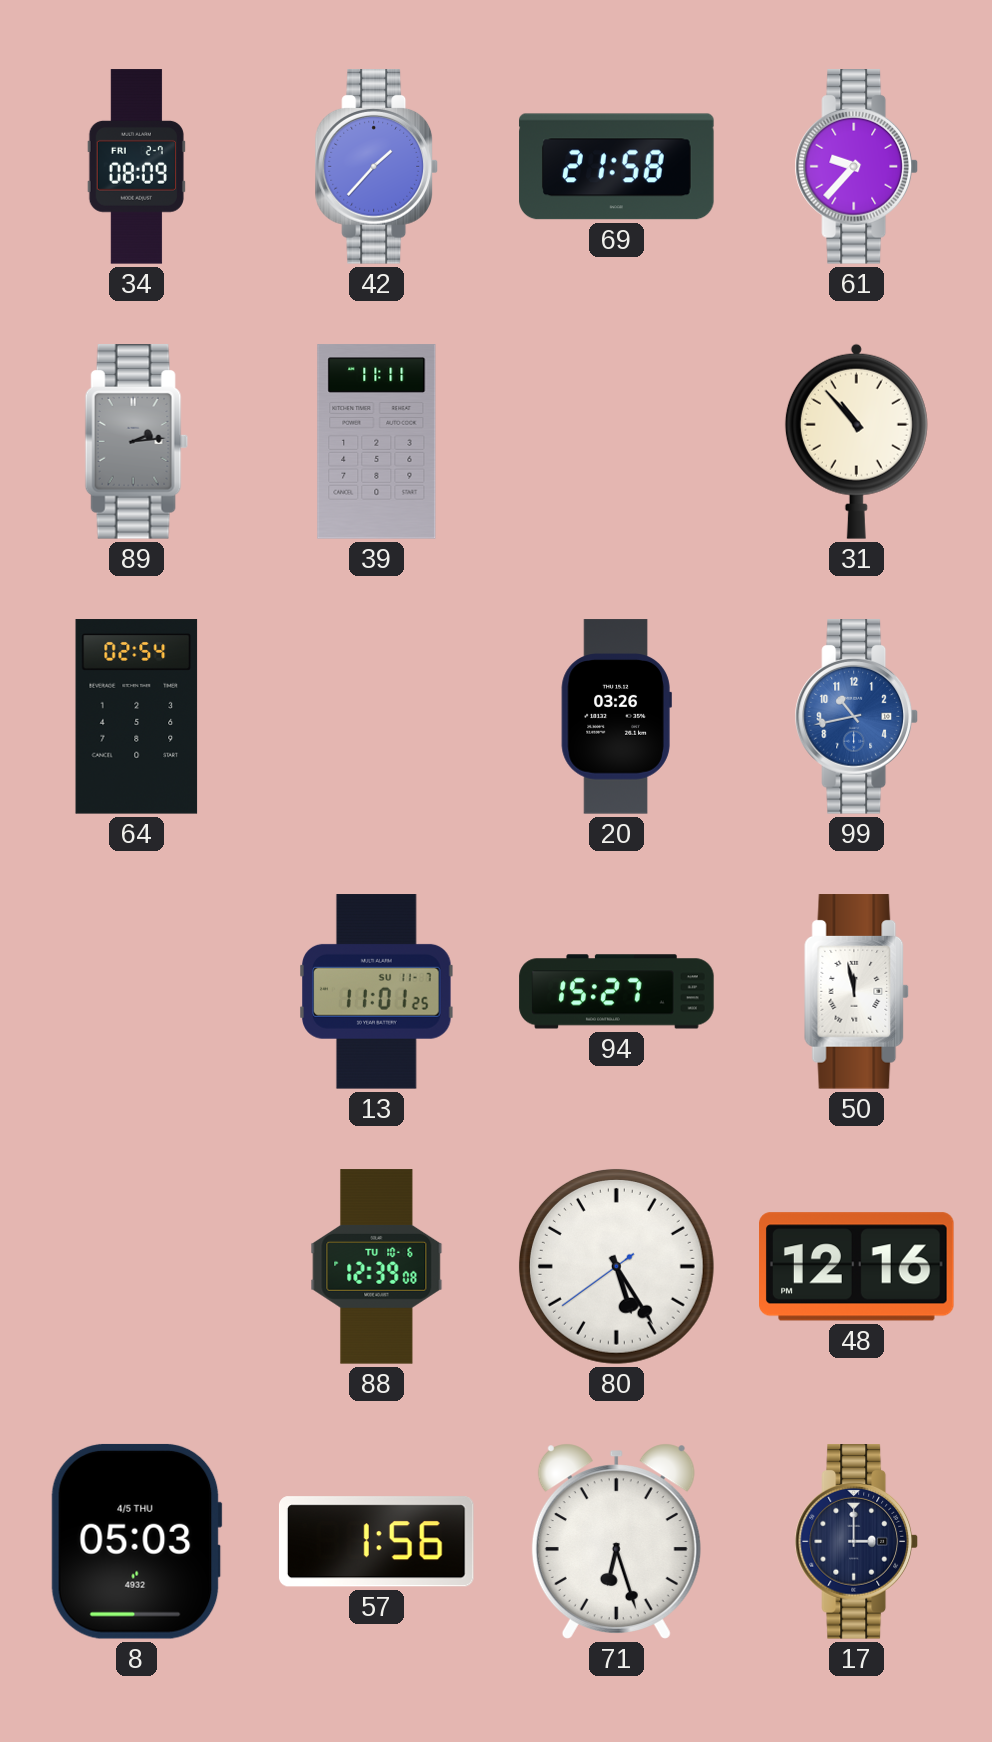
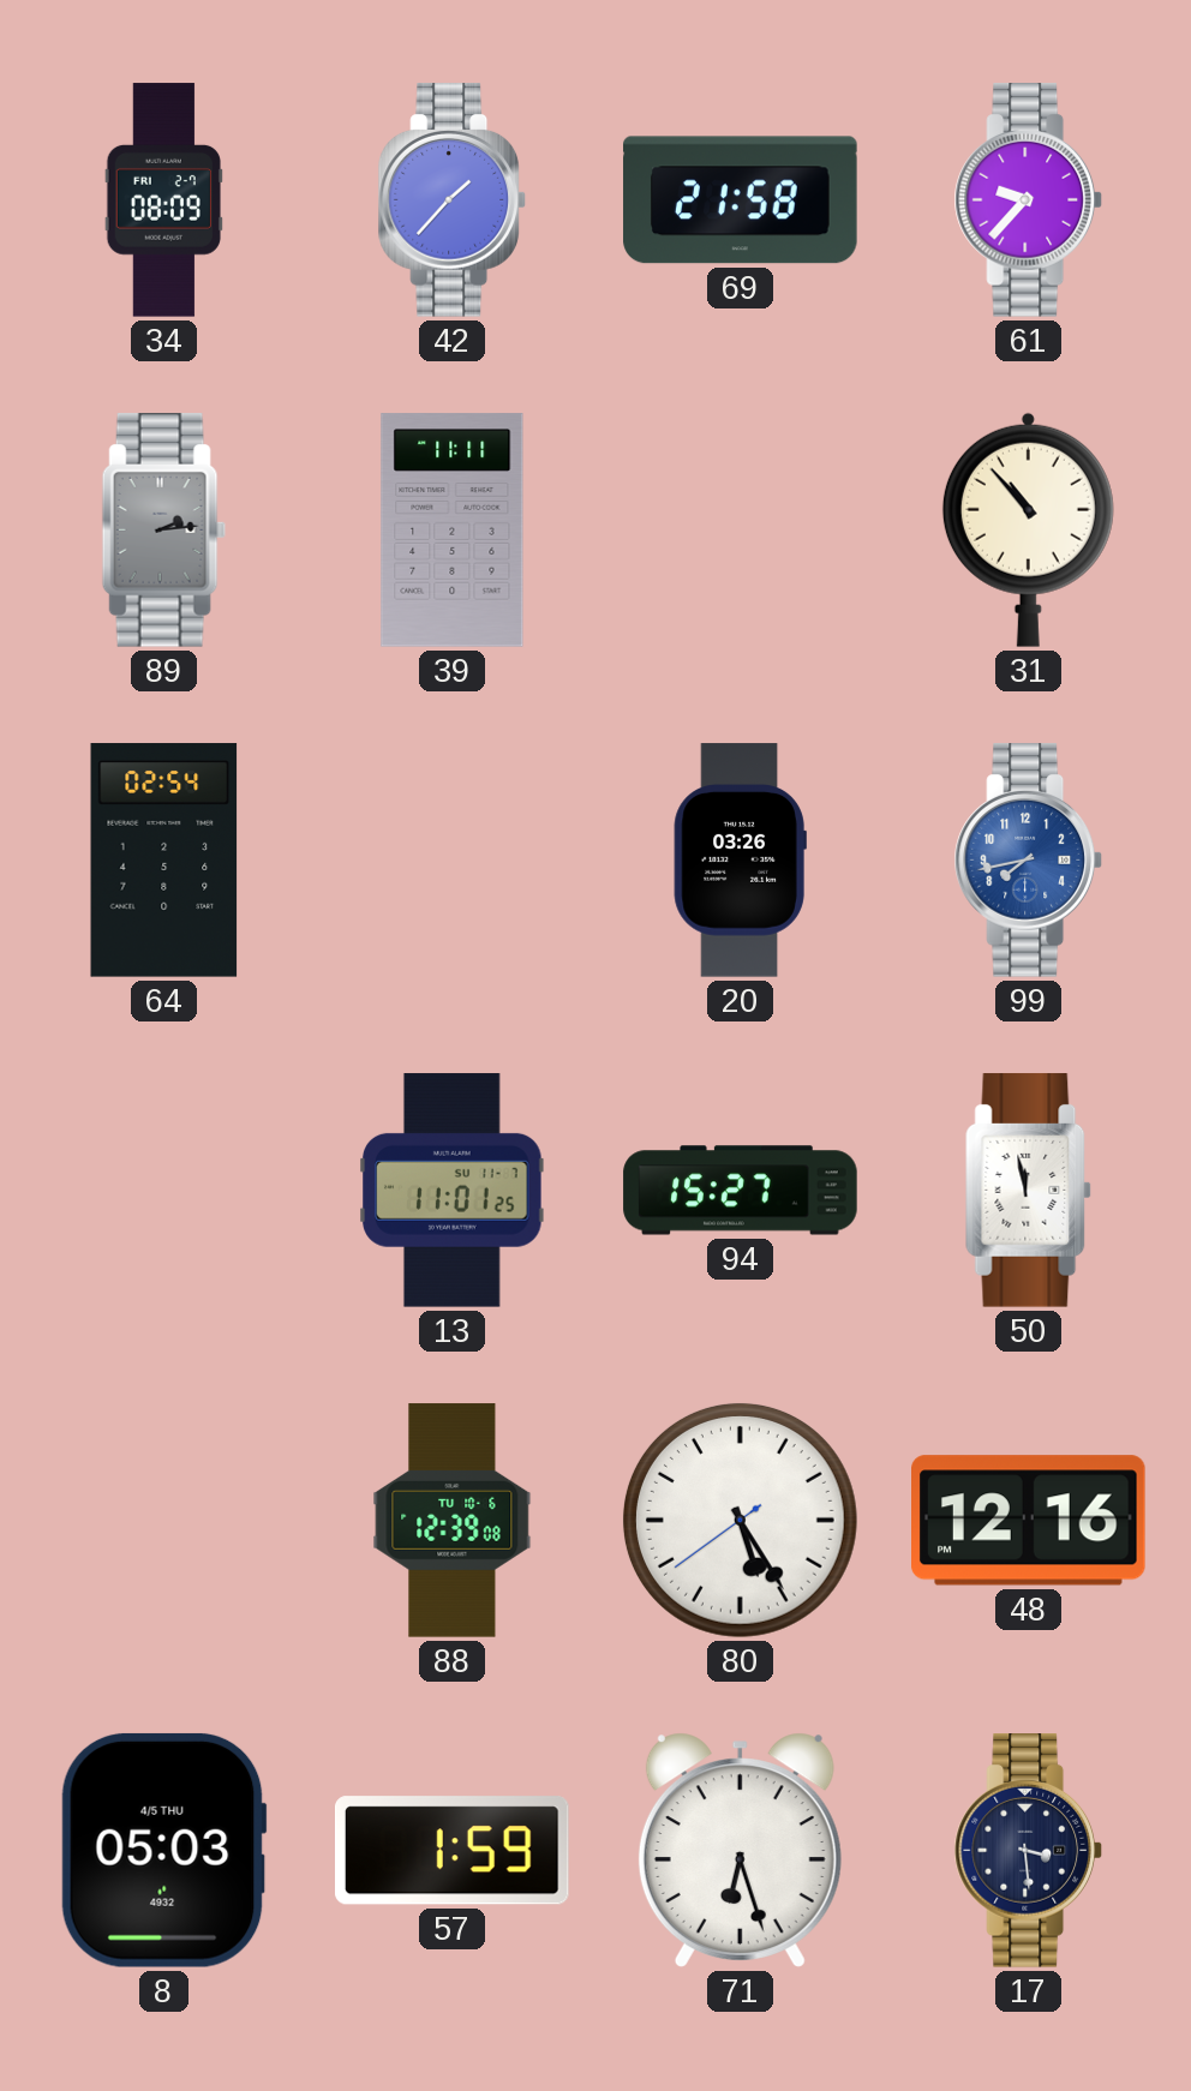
99: 10:43 -> 7:43
57: 1:56 -> 1:59
17: 3:00 -> 3:29
